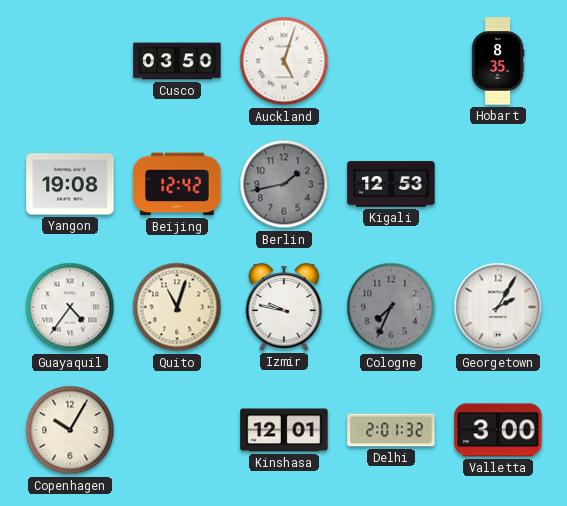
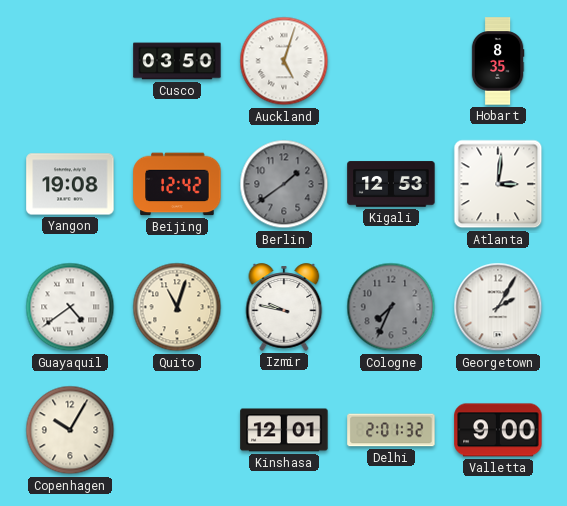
Berlin: 1:43 -> 1:39
Atlanta: none -> 3:01
Guayaquil: 4:36 -> 4:39
Valletta: 3:00 -> 9:00
